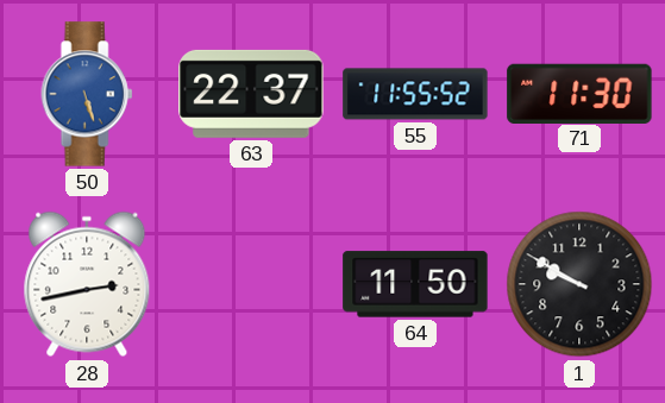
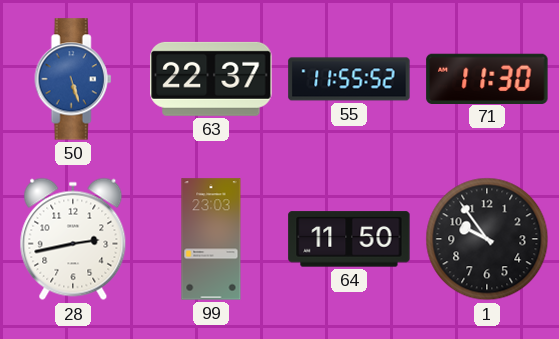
99: none -> 23:03
1: 9:50 -> 9:54
